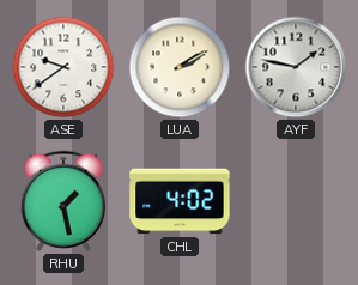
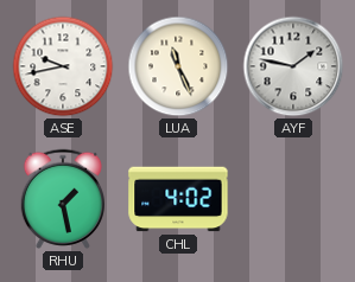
ASE: 9:39 -> 9:43
LUA: 2:10 -> 11:26
